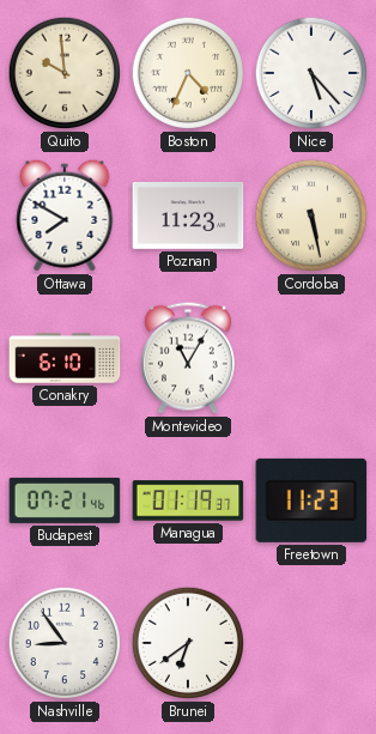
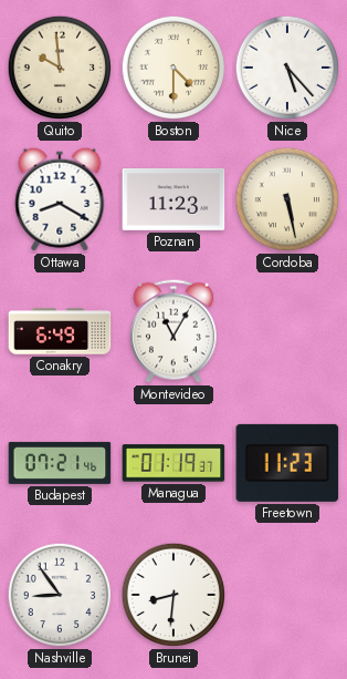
Boston: 4:34 -> 4:30
Ottawa: 7:50 -> 8:20
Conakry: 6:10 -> 6:49
Brunei: 6:39 -> 8:31
